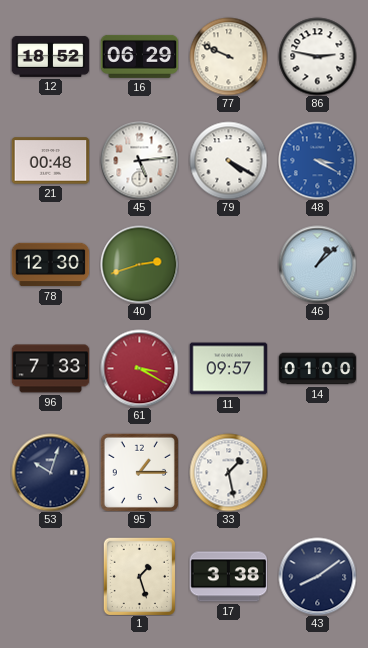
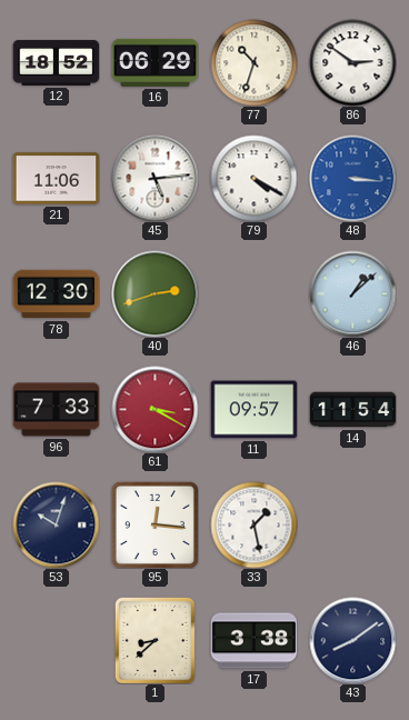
77: 9:49 -> 10:33
86: 2:47 -> 2:51
21: 00:48 -> 11:06
48: 3:20 -> 3:16
14: 01:00 -> 11:54
95: 1:15 -> 12:16
1: 1:27 -> 8:38
